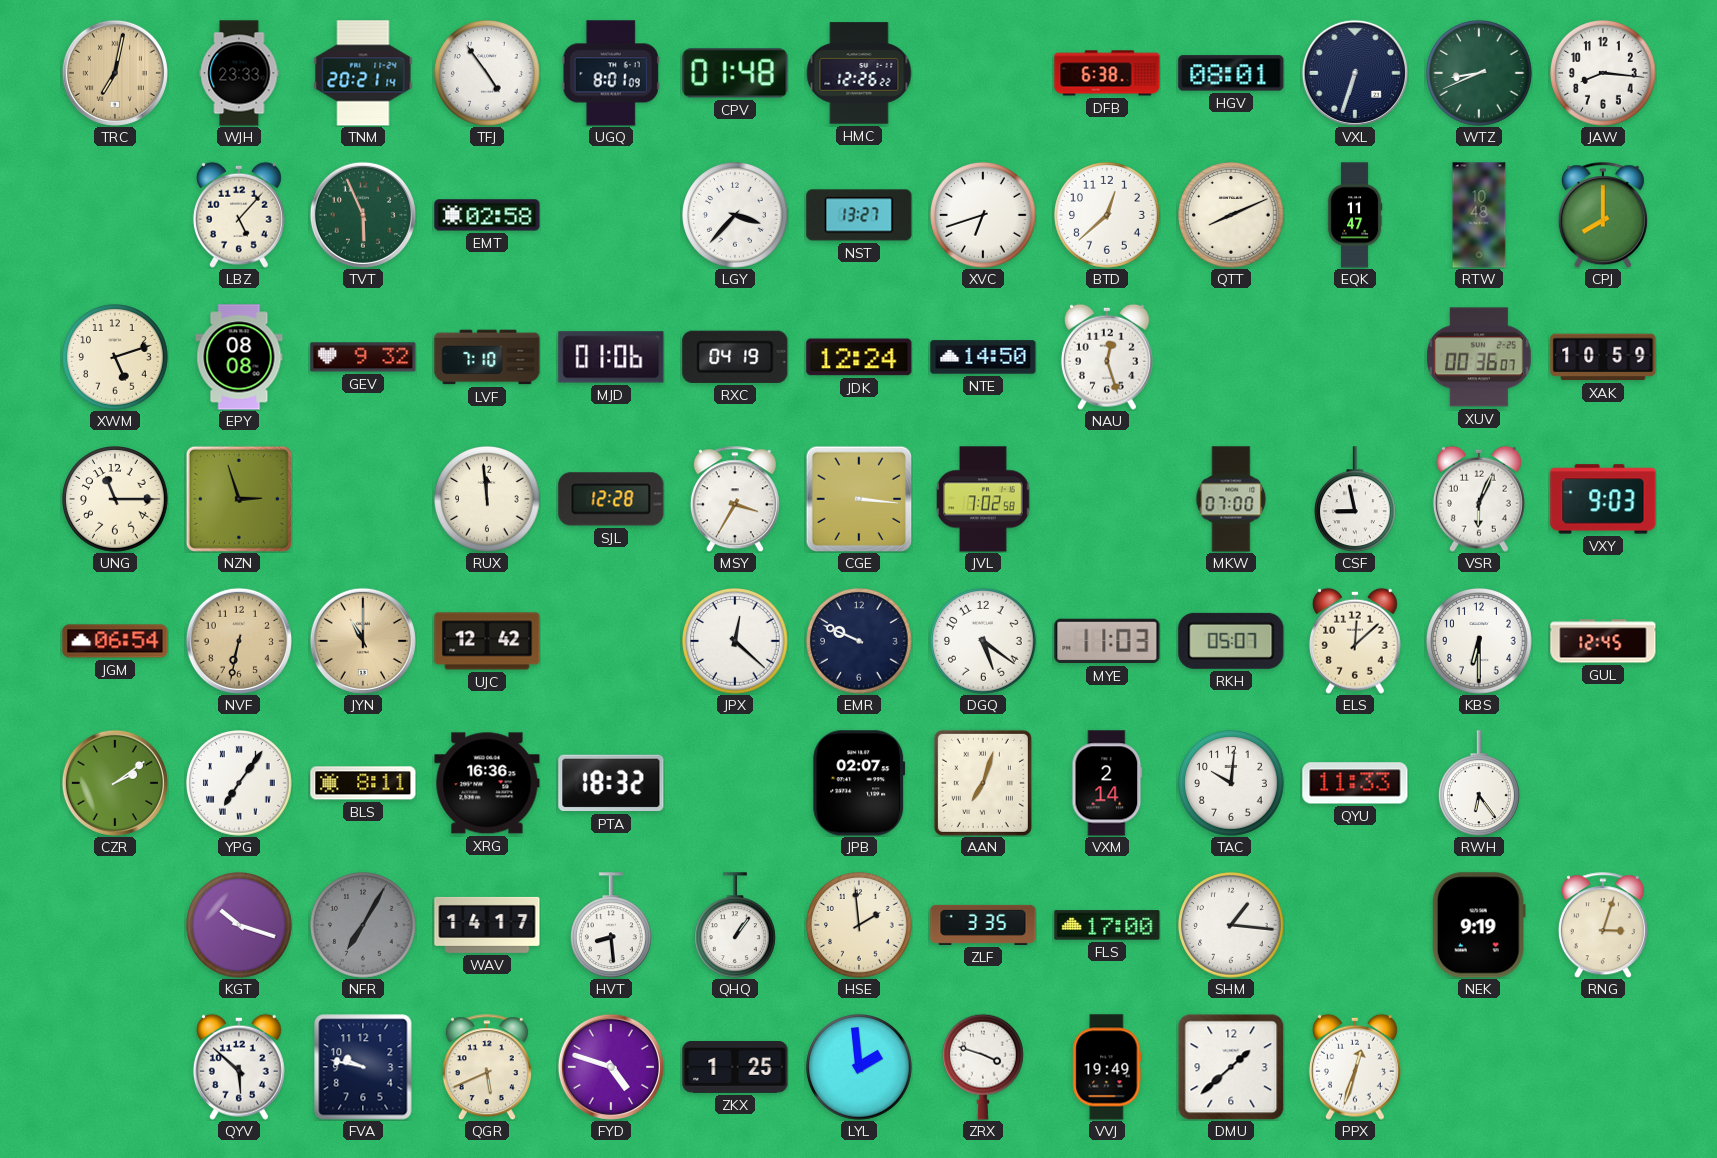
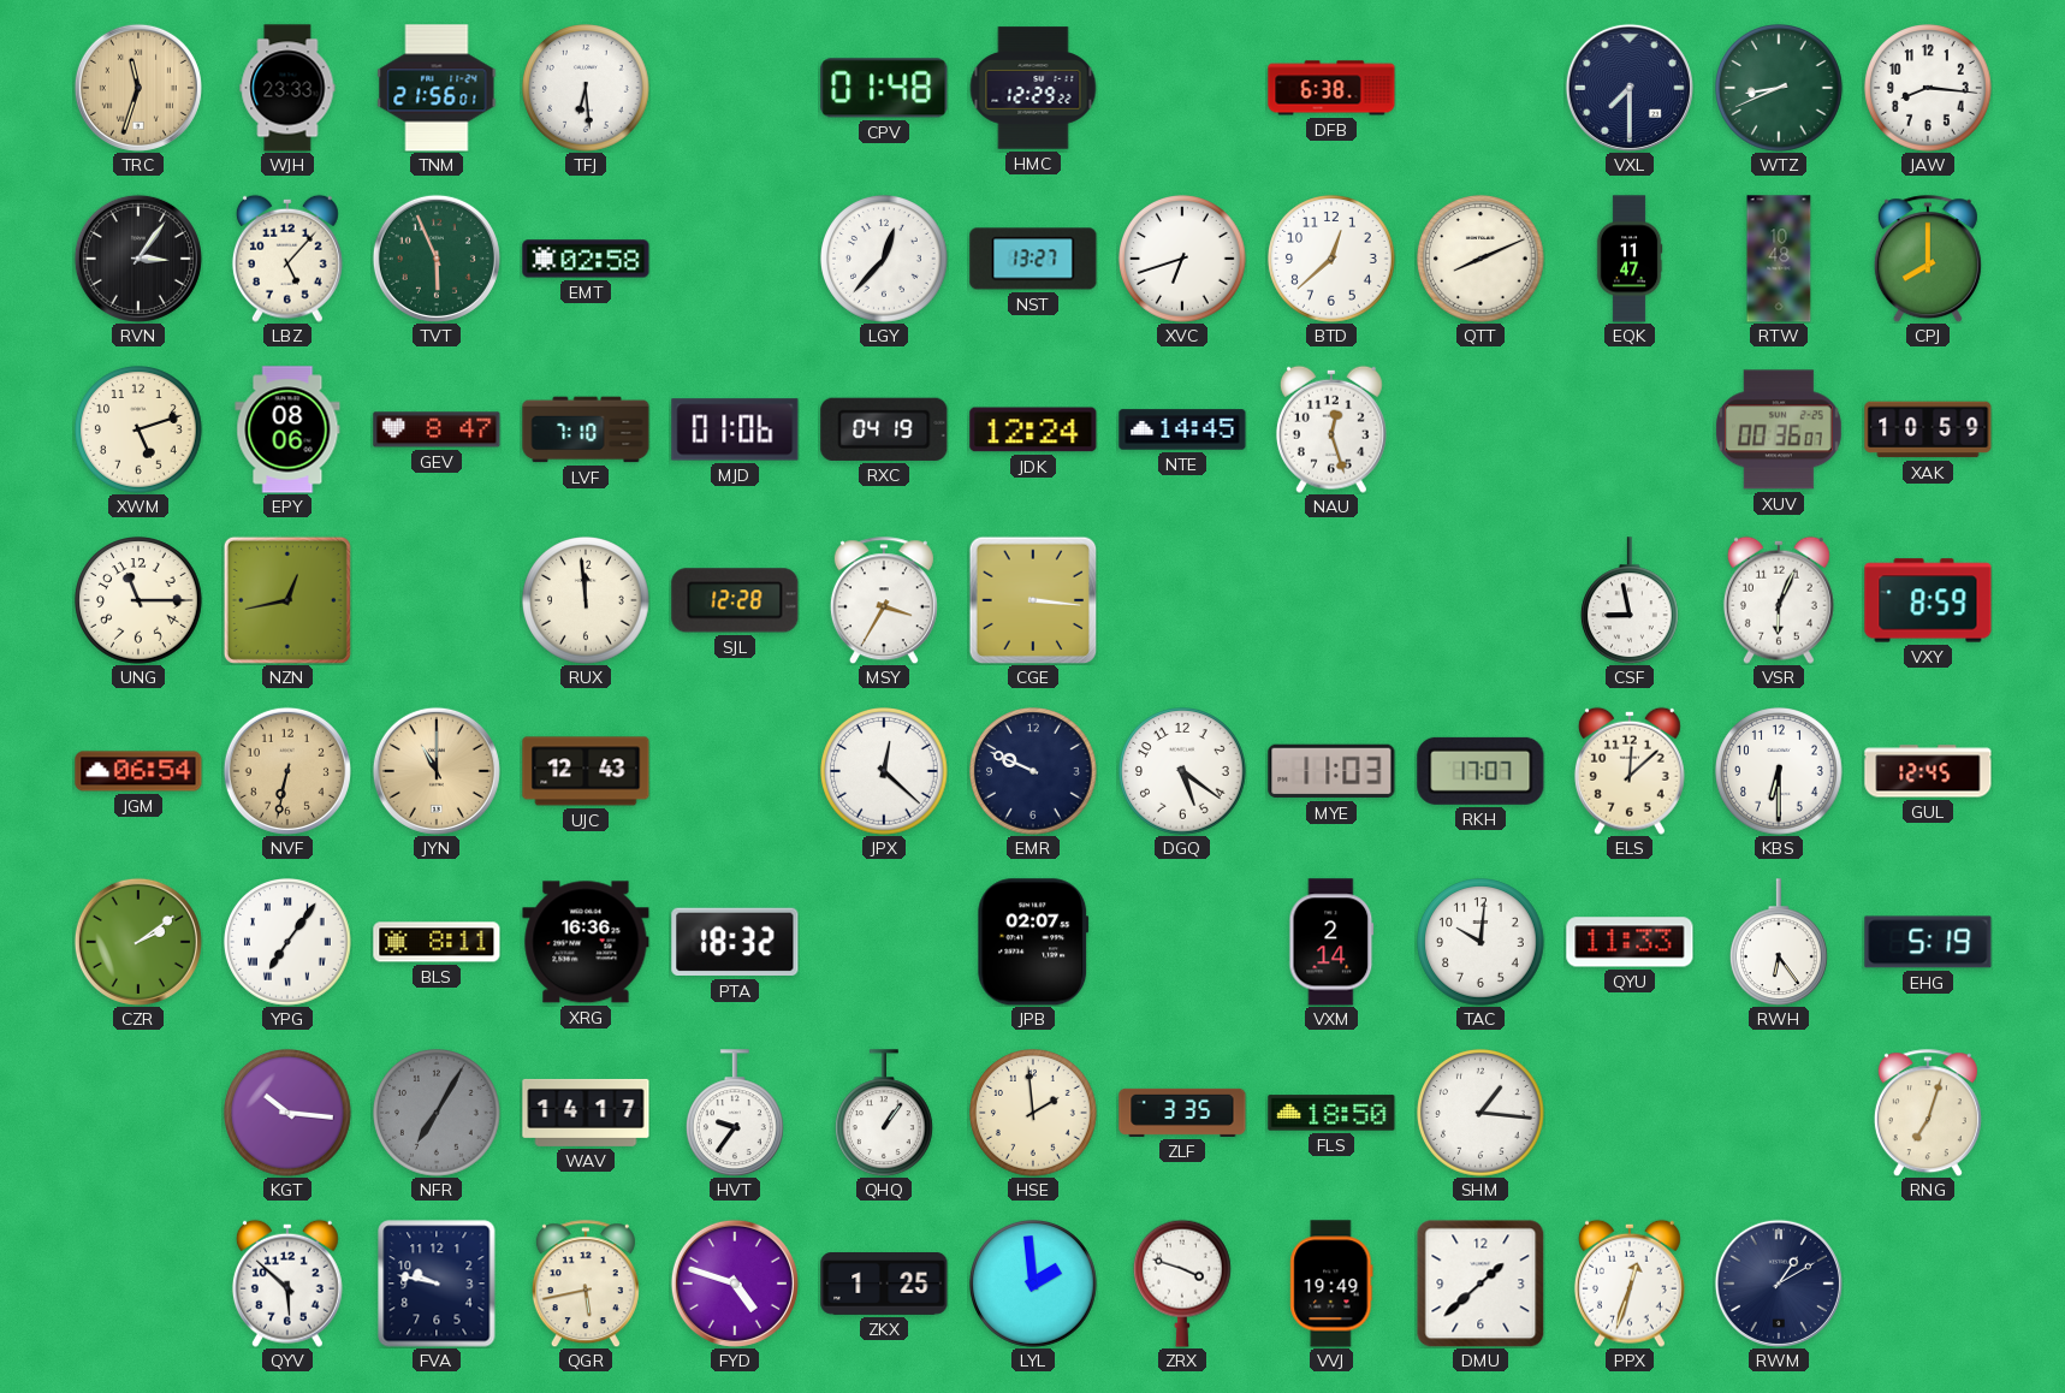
TRC: 7:02 -> 11:33
TNM: 20:21 -> 21:56
TFJ: 4:54 -> 6:29
UGQ: 8:01 -> none
HMC: 12:26 -> 12:29
HGV: 08:01 -> none
VXL: 6:33 -> 7:30
RVN: none -> 3:06
LGY: 3:37 -> 12:37
EPY: 08:08 -> 08:06
GEV: 9:32 -> 8:47
NTE: 14:50 -> 14:45
NZN: 2:57 -> 12:43
JVL: 7:02 -> none
MKW: 07:00 -> none
VXY: 9:03 -> 8:59
UJC: 12:42 -> 12:43
RKH: 05:07 -> 17:07
AAN: 7:03 -> none
EHG: none -> 5:19
KGT: 10:18 -> 10:16
HVT: 8:29 -> 9:36
FLS: 17:00 -> 18:50
NEK: 9:19 -> none
RNG: 3:03 -> 7:03
QGR: 5:41 -> 5:43
RWM: none -> 1:10
